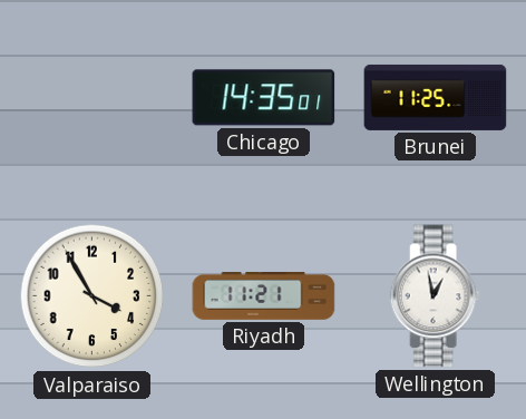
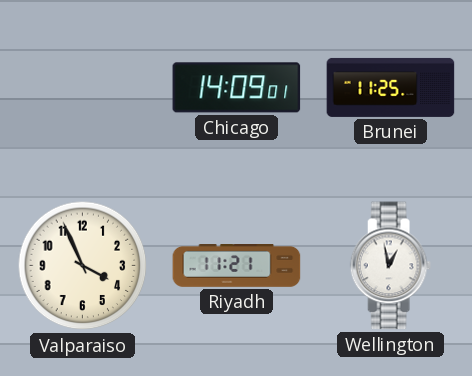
Chicago: 14:35 -> 14:09
Valparaiso: 3:55 -> 3:56
